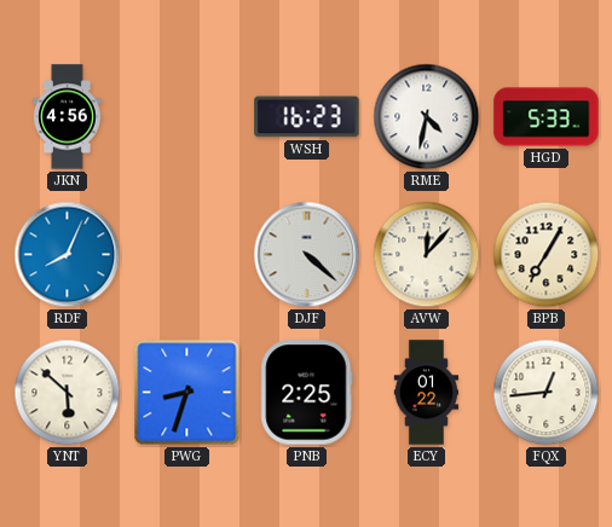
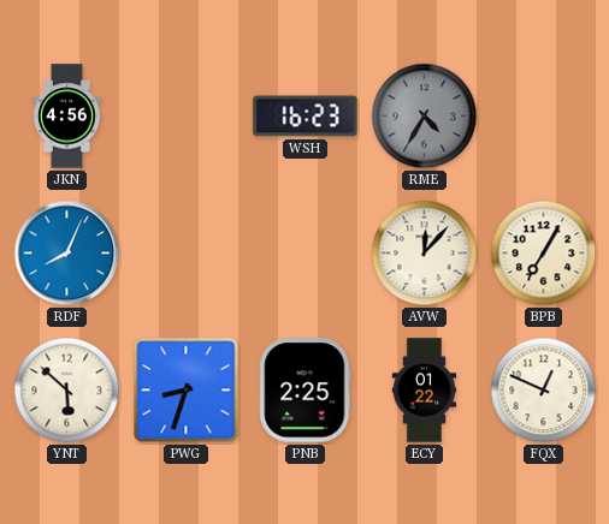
RME: 4:32 -> 4:35
RME dial: white -> grey
HGD: 5:33 -> none
DJF: 4:22 -> none
FQX: 12:44 -> 12:49
